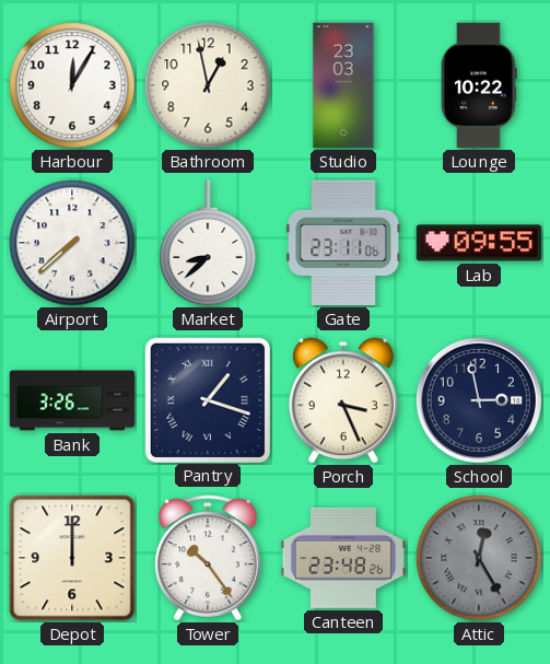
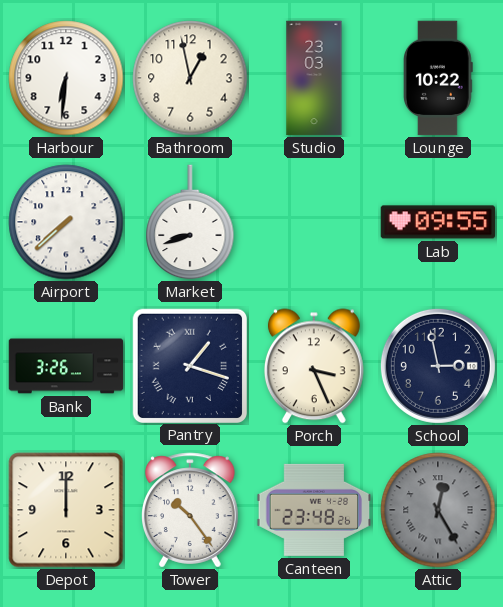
Harbour: 12:05 -> 6:31
Market: 8:38 -> 8:42
Gate: 23:11 -> none
